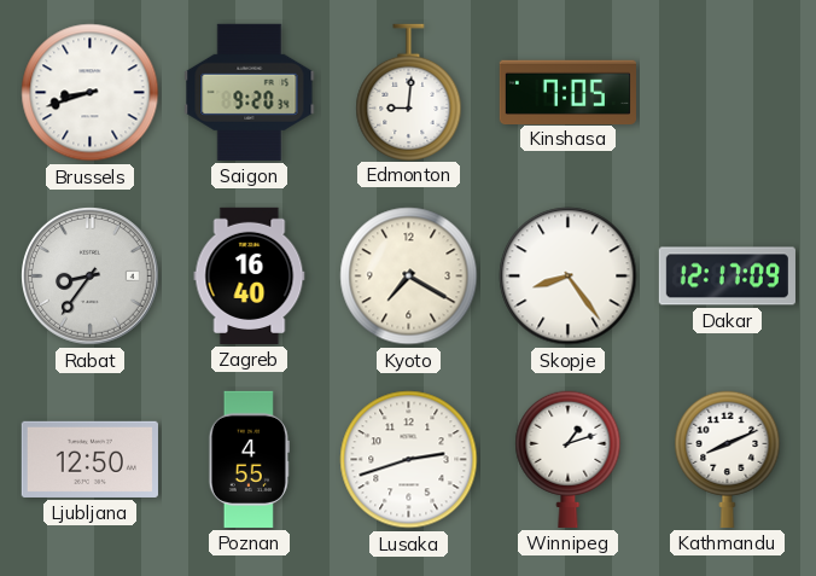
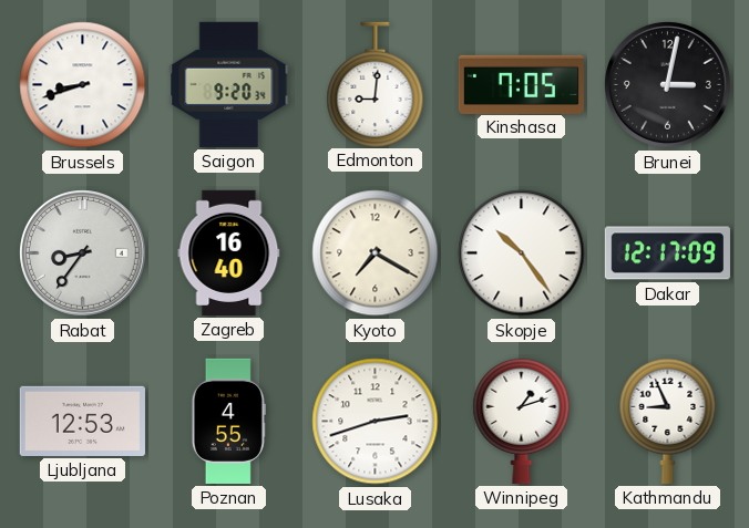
Brunei: none -> 3:02
Skopje: 8:24 -> 10:24
Ljubljana: 12:50 -> 12:53
Kathmandu: 8:11 -> 8:56
